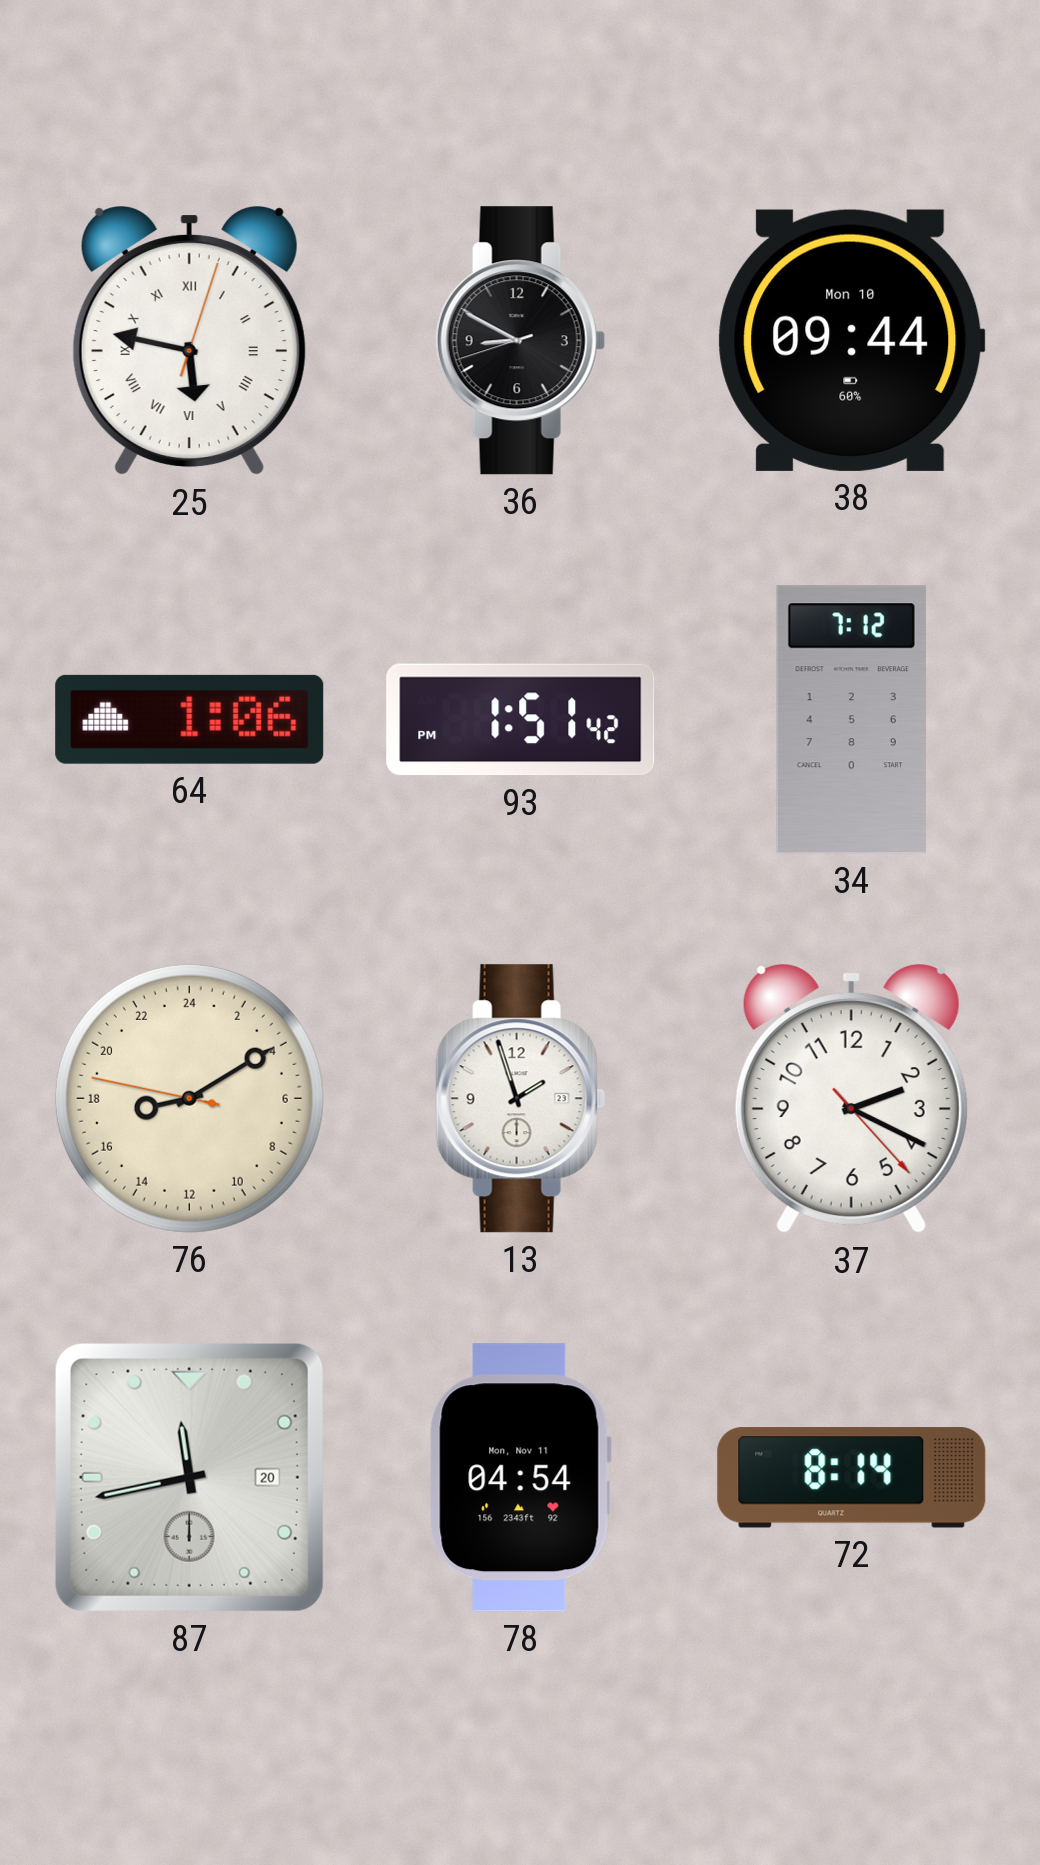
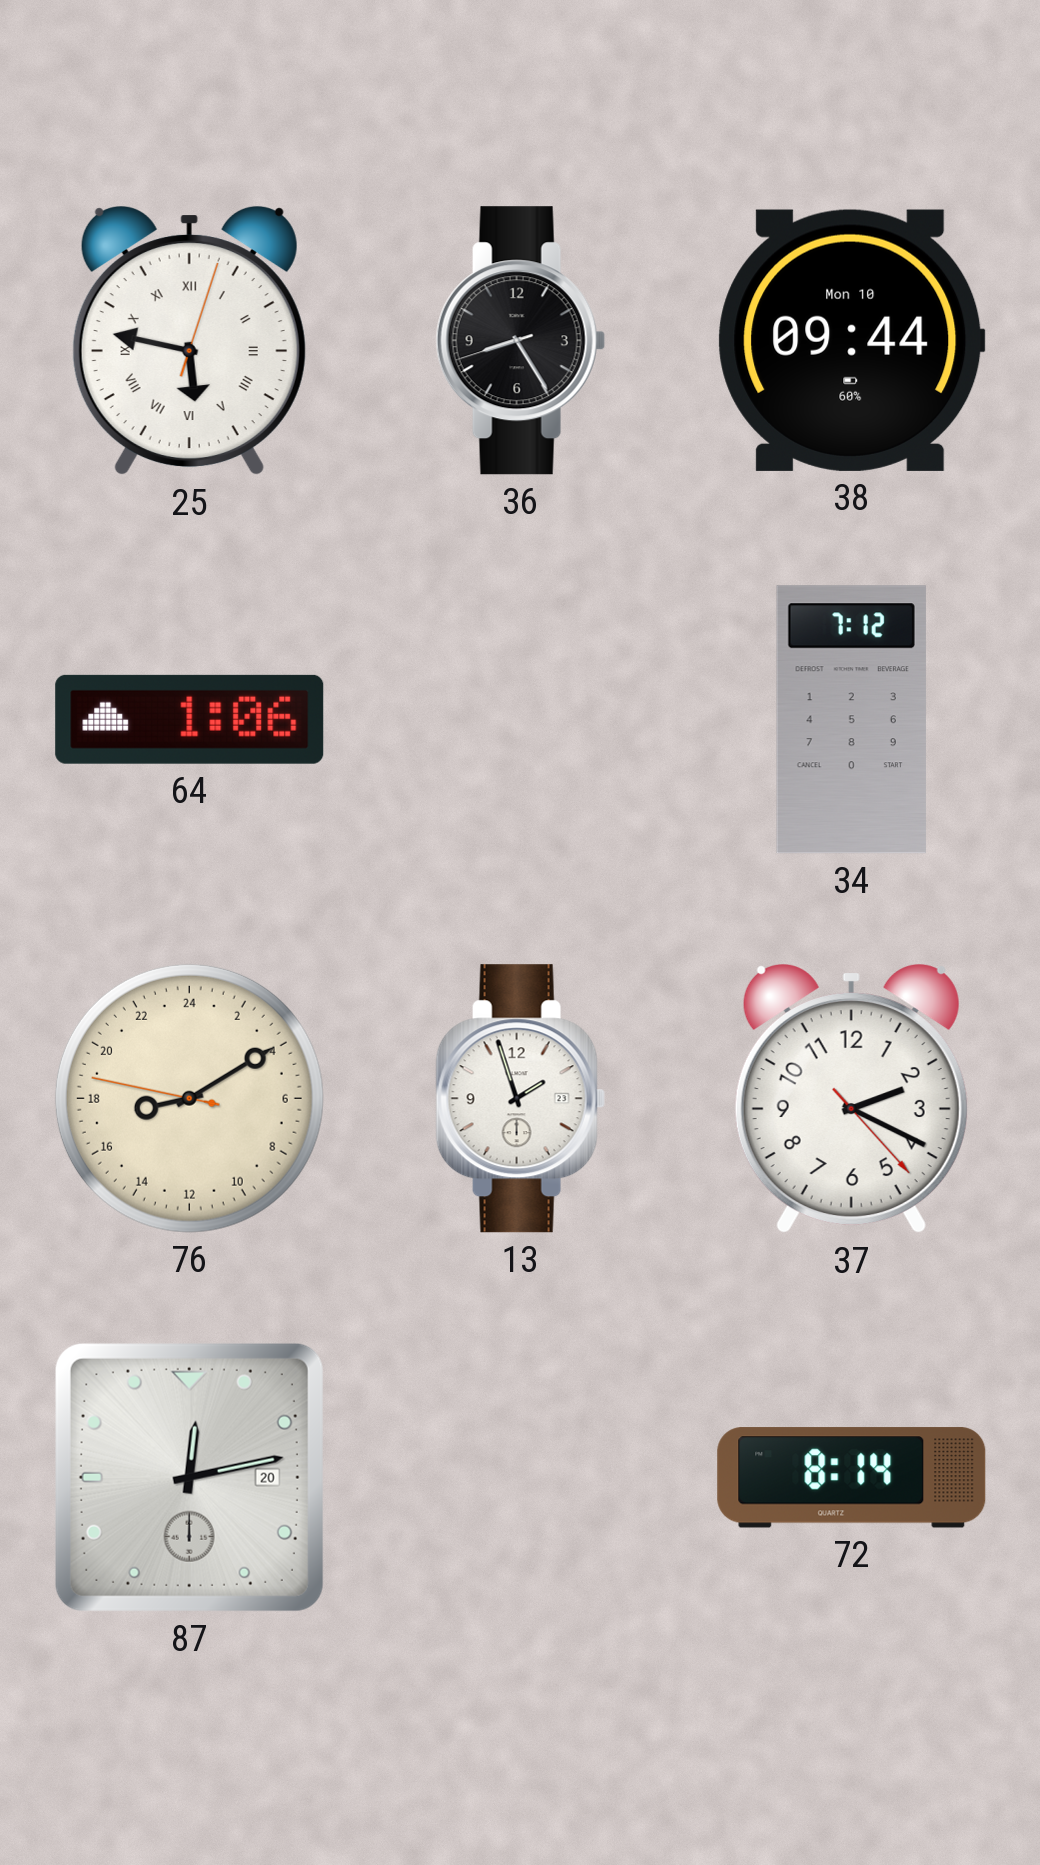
36: 8:49 -> 8:24
93: 1:51 -> none
87: 11:43 -> 12:13
78: 04:54 -> none
